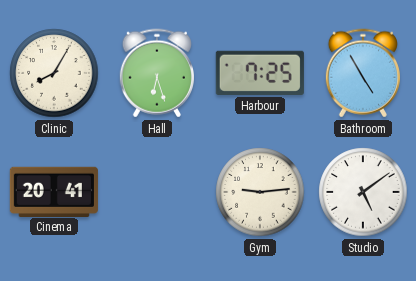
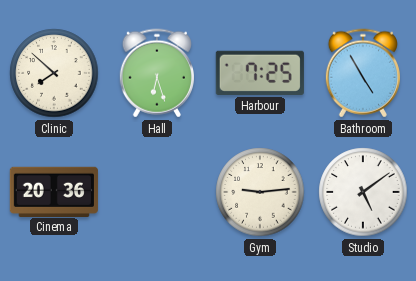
Clinic: 8:05 -> 7:52
Cinema: 20:41 -> 20:36
